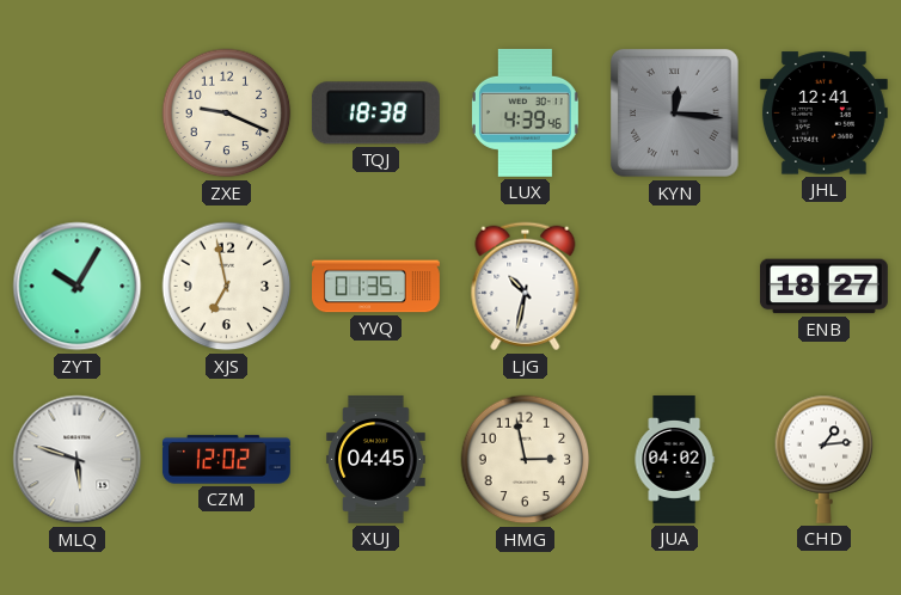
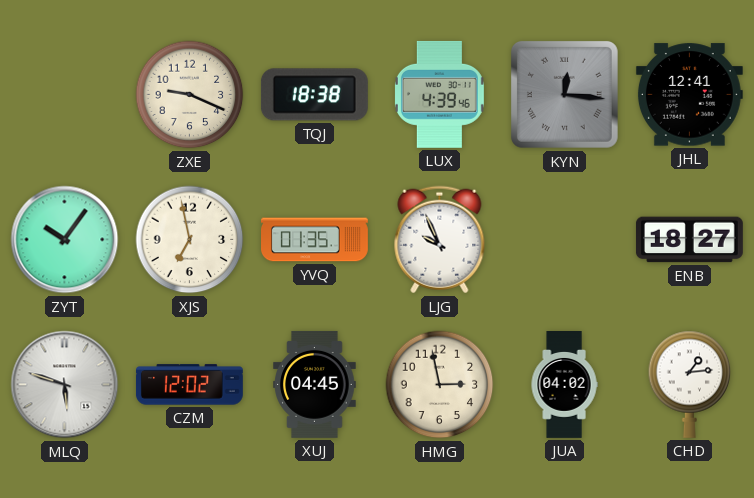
ZYT: 10:05 -> 10:06
LJG: 10:32 -> 9:56
